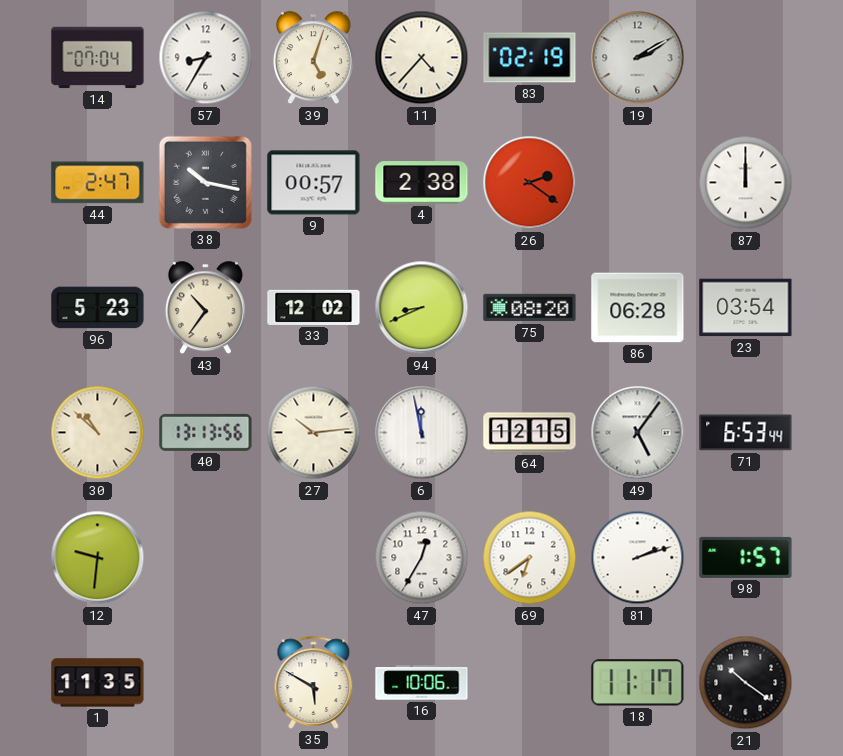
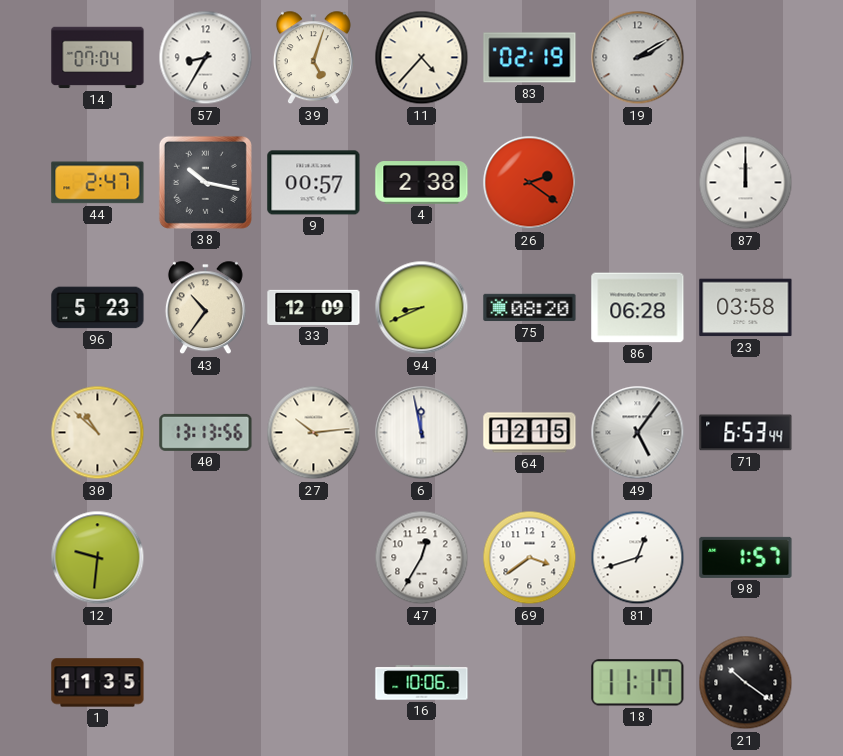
33: 12:02 -> 12:09
23: 03:54 -> 03:58
69: 6:39 -> 3:39
81: 2:12 -> 12:42
35: 5:50 -> none
